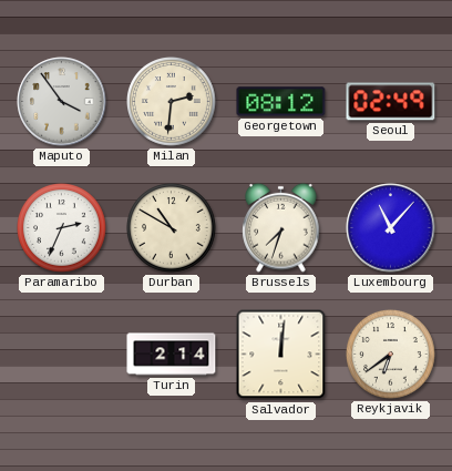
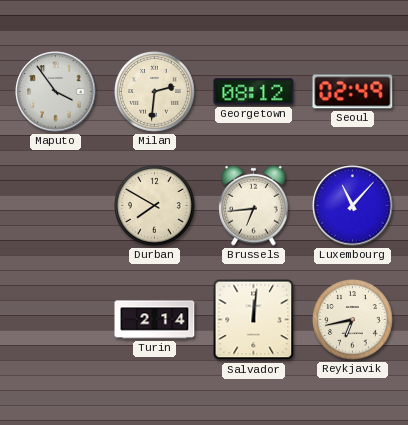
Paramaribo: 2:34 -> none
Durban: 10:50 -> 7:50
Brussels: 7:33 -> 6:44
Reykjavik: 6:39 -> 6:43
